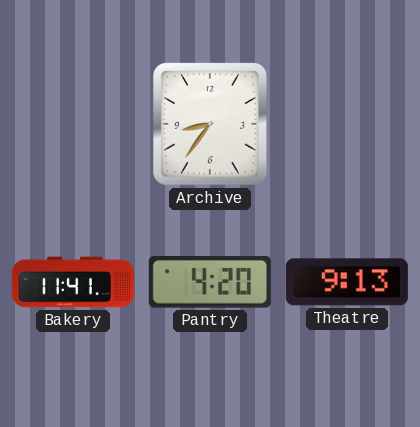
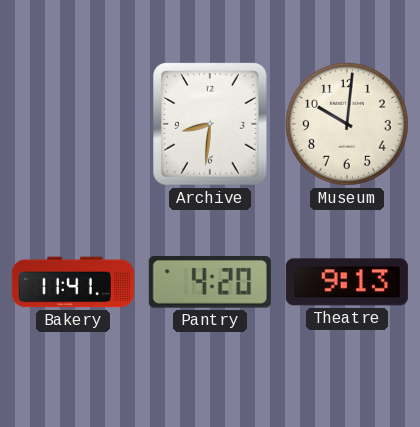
Archive: 8:36 -> 8:31
Museum: none -> 10:01
